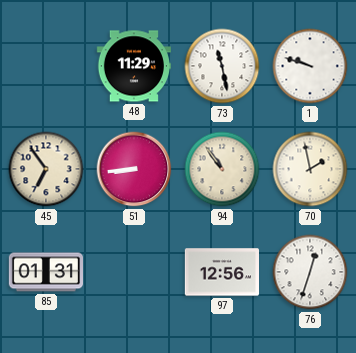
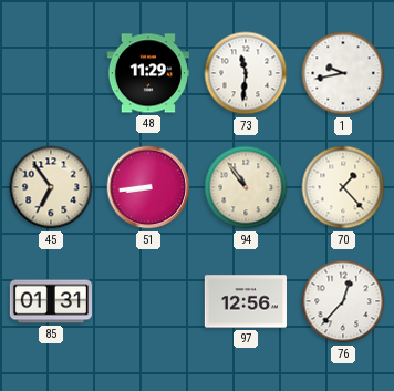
73: 11:28 -> 11:31
1: 9:48 -> 9:43
70: 1:58 -> 1:23
76: 12:33 -> 12:37
